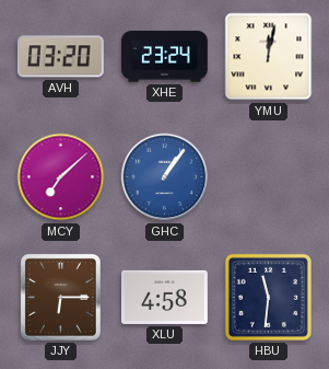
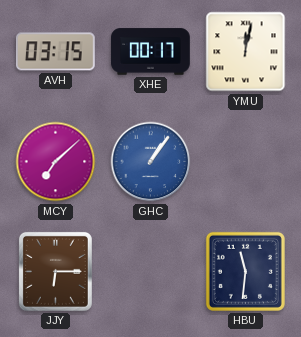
AVH: 03:20 -> 03:15
XHE: 23:24 -> 00:17
XLU: 4:58 -> none
